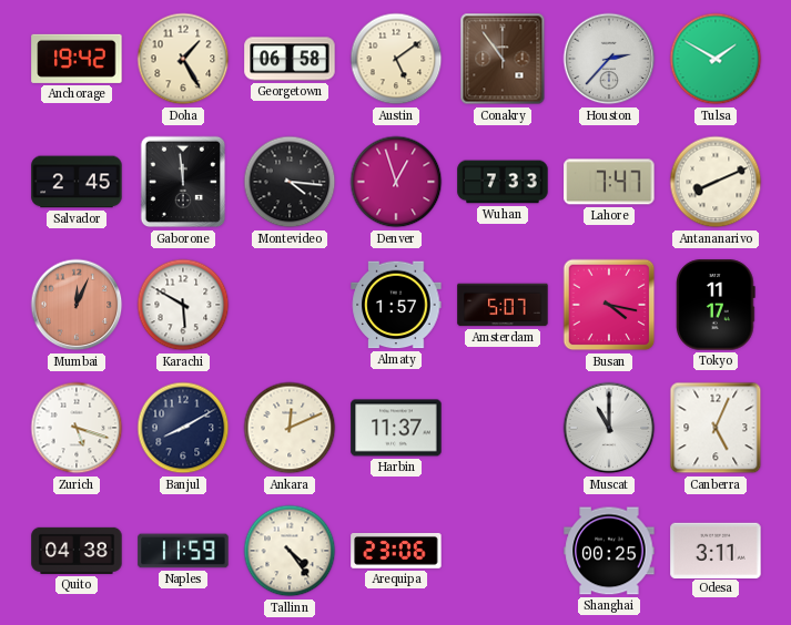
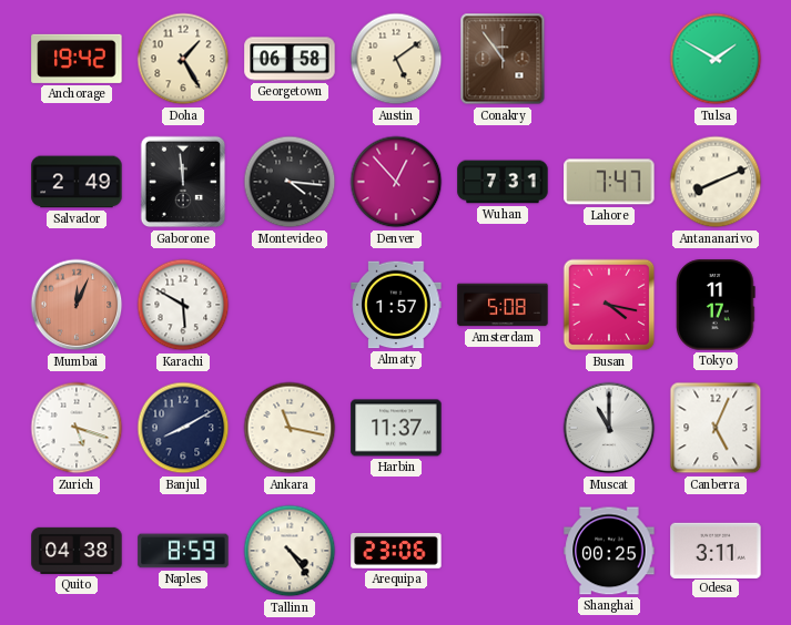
Houston: 2:37 -> none
Salvador: 2:45 -> 2:49
Denver: 12:57 -> 12:53
Wuhan: 7:33 -> 7:31
Amsterdam: 5:07 -> 5:08
Ankara: 12:11 -> 11:17
Naples: 11:59 -> 8:59
